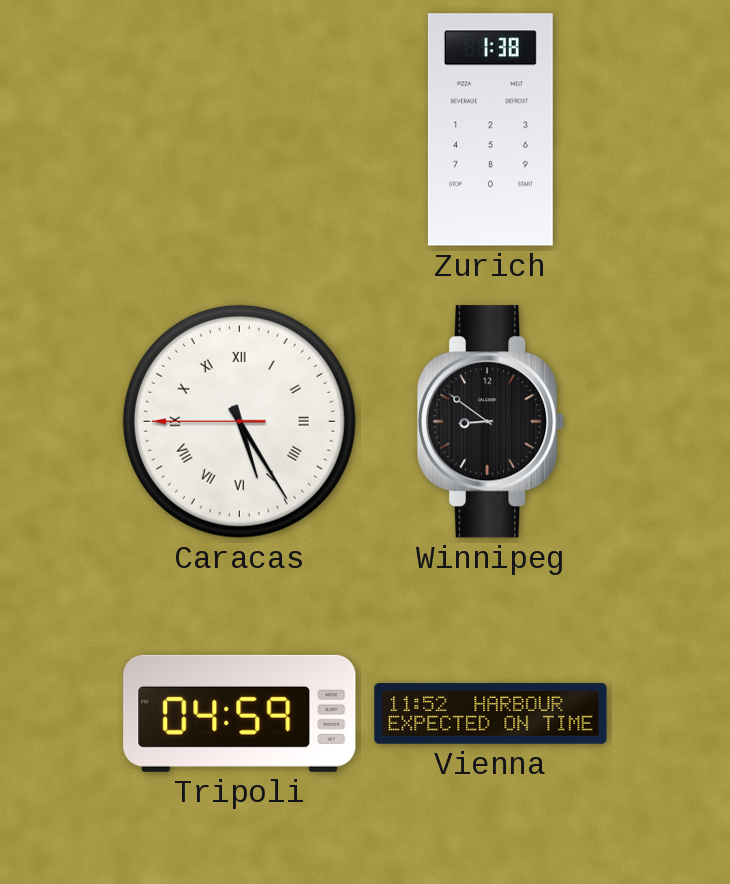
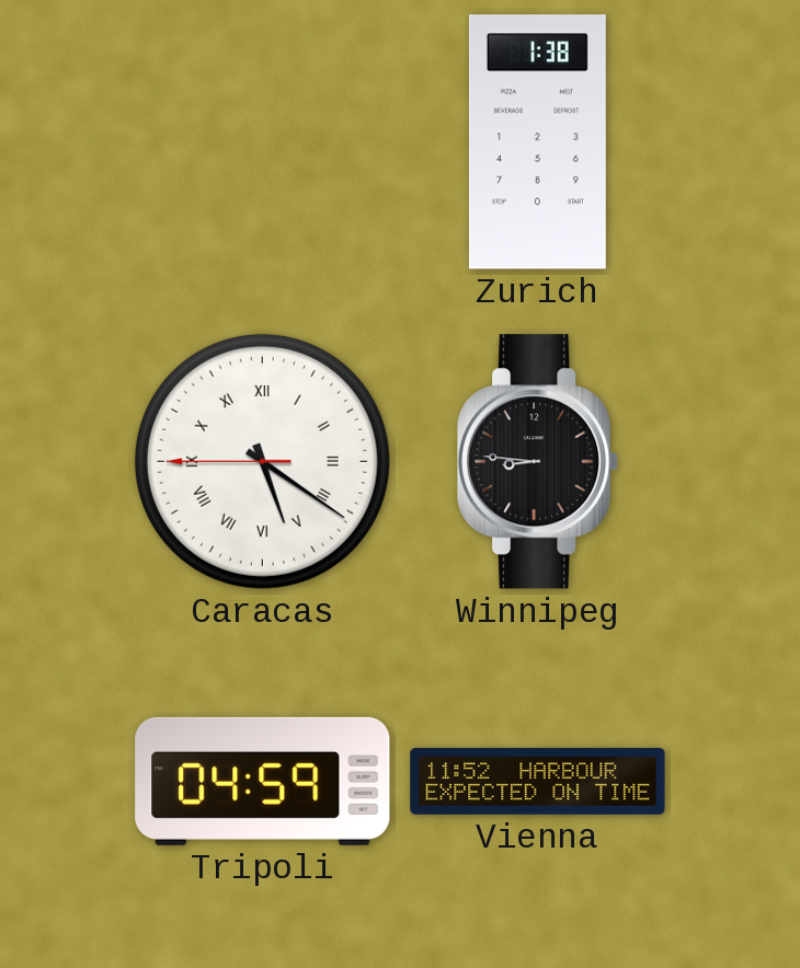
Caracas: 5:24 -> 5:20
Winnipeg: 8:51 -> 8:46
